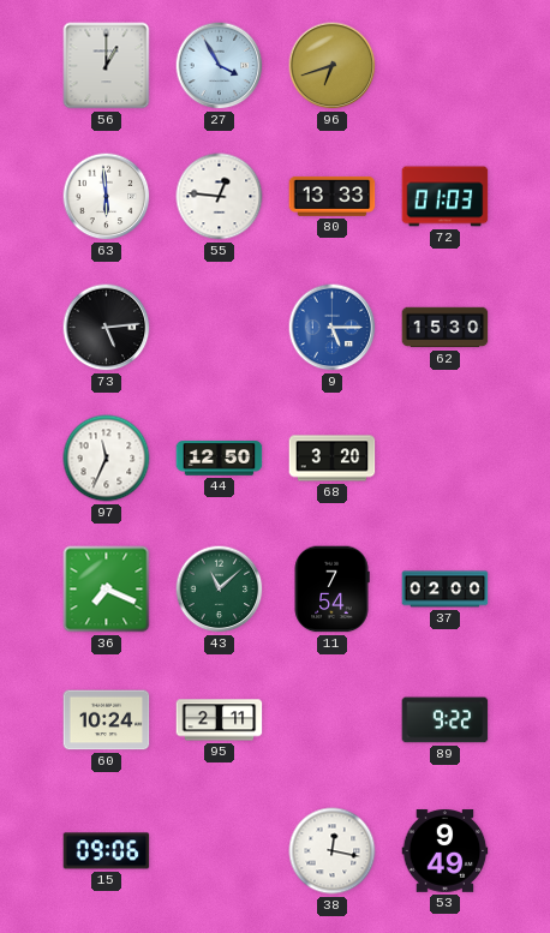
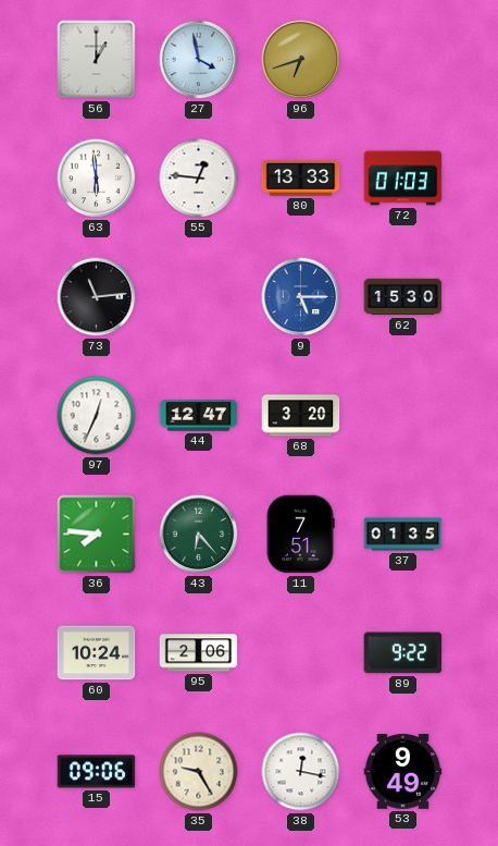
27: 3:55 -> 3:58
73: 5:14 -> 11:14
97: 11:34 -> 12:34
44: 12:50 -> 12:47
36: 7:19 -> 7:46
43: 11:08 -> 6:23
11: 7:54 -> 7:51
37: 02:00 -> 01:35
95: 2:11 -> 2:06
35: none -> 9:25
